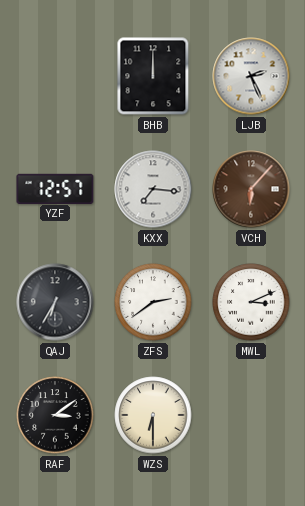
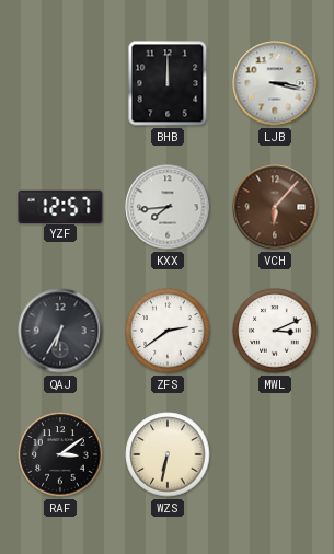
LJB: 2:26 -> 3:17
KXX: 7:16 -> 7:44
WZS: 6:30 -> 6:32
